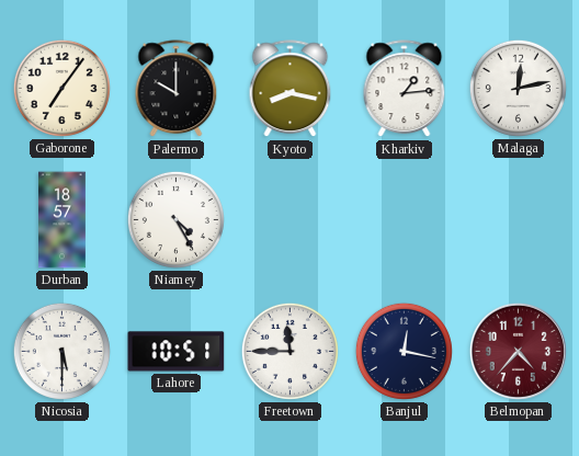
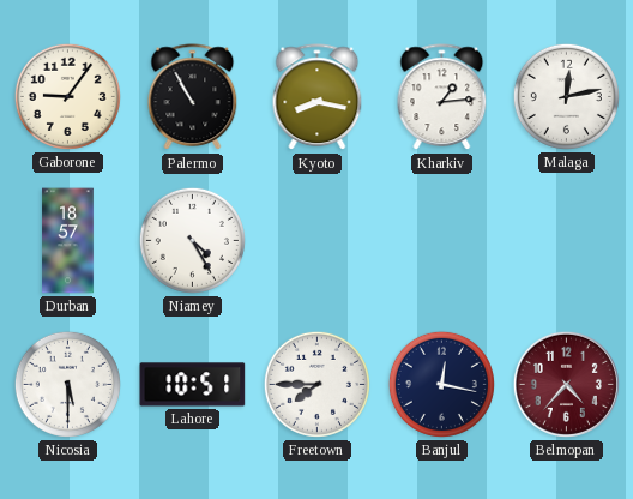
Gaborone: 7:06 -> 9:06
Palermo: 10:00 -> 10:55
Freetown: 11:45 -> 7:45
